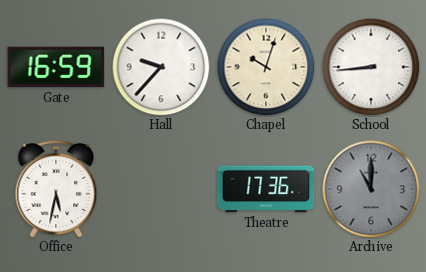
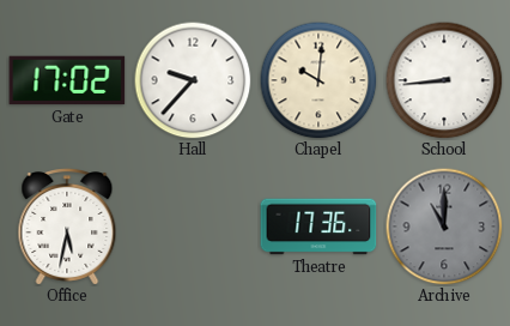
Gate: 16:59 -> 17:02
Chapel: 10:03 -> 10:01
